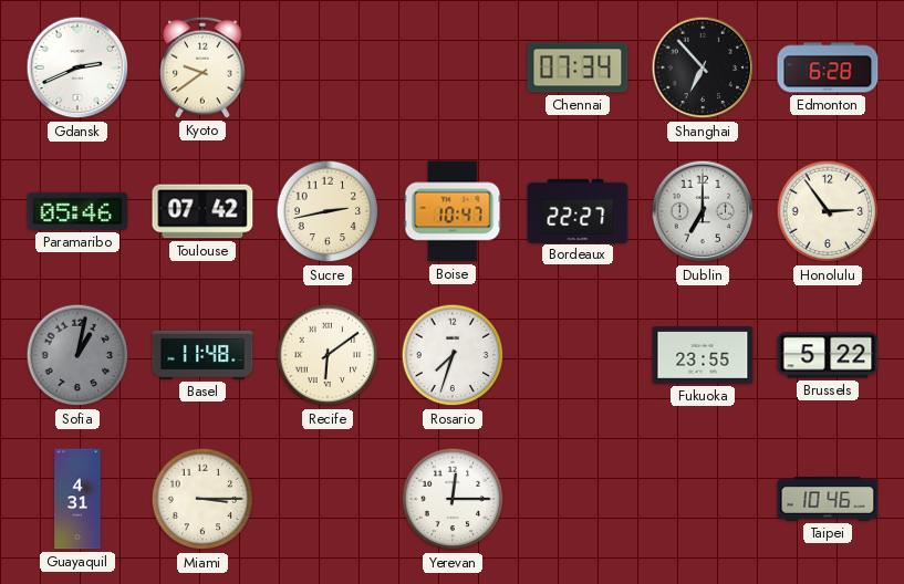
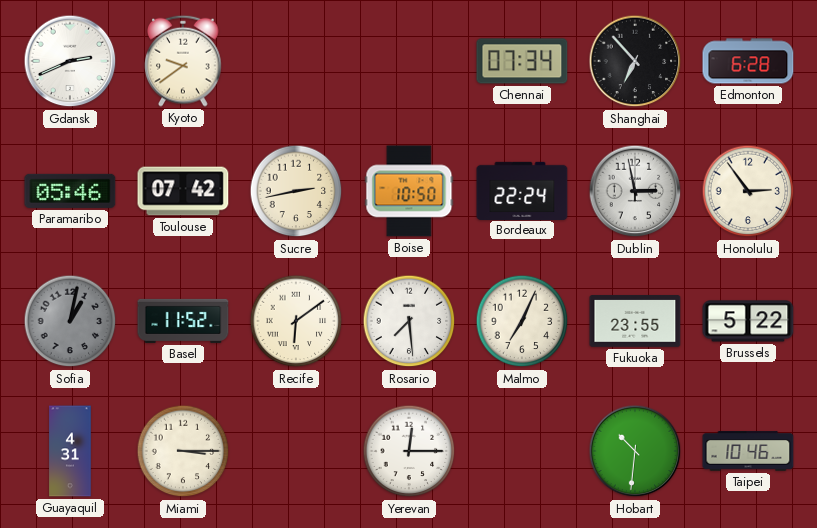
Boise: 10:47 -> 10:50
Bordeaux: 22:27 -> 22:24
Dublin: 7:00 -> 2:58
Basel: 11:48 -> 11:52
Rosario: 7:33 -> 7:29
Malmo: none -> 7:04
Hobart: none -> 10:31
